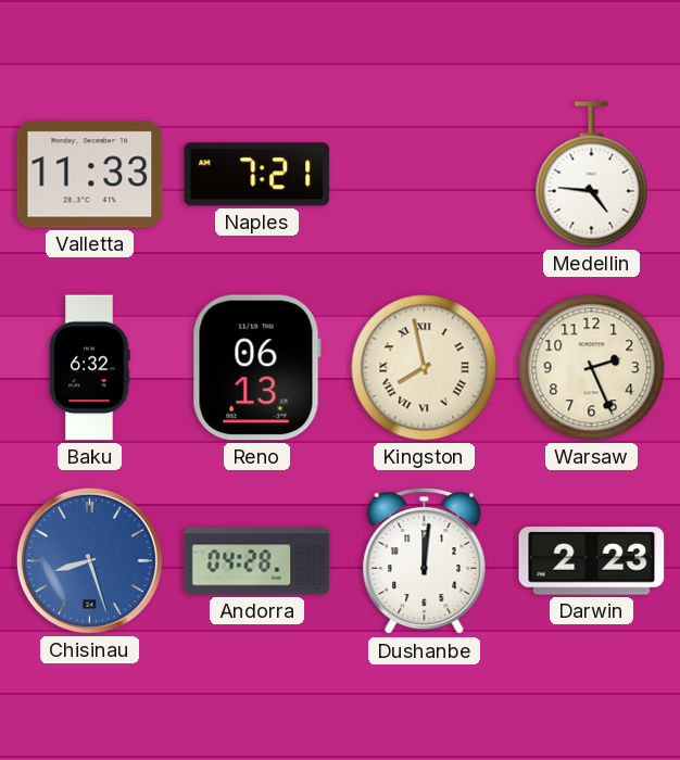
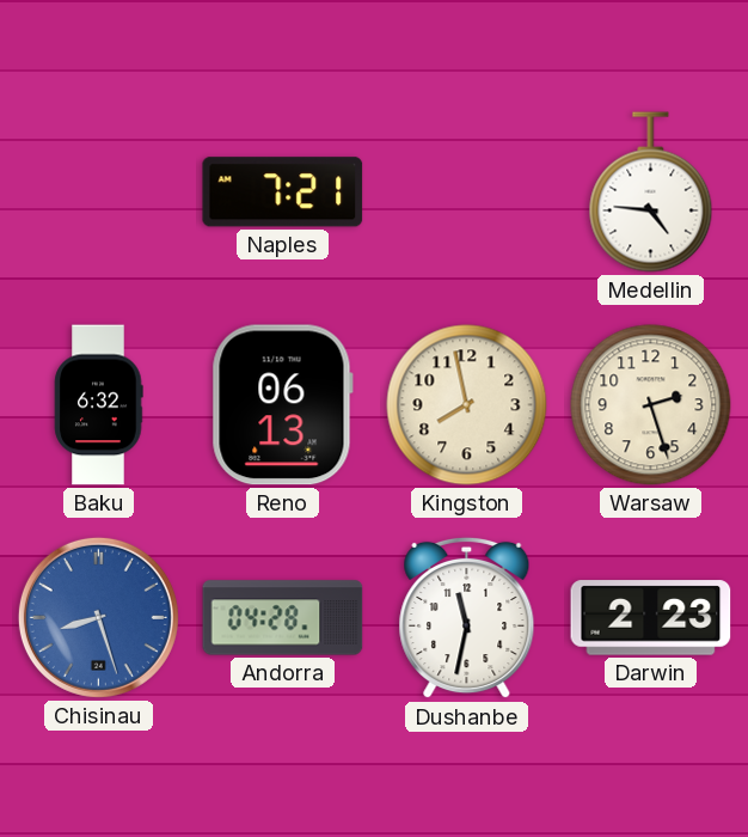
Valletta: 11:33 -> none
Kingston numerals: Roman -> Arabic
Warsaw: 2:26 -> 2:27
Dushanbe: 12:01 -> 11:32
